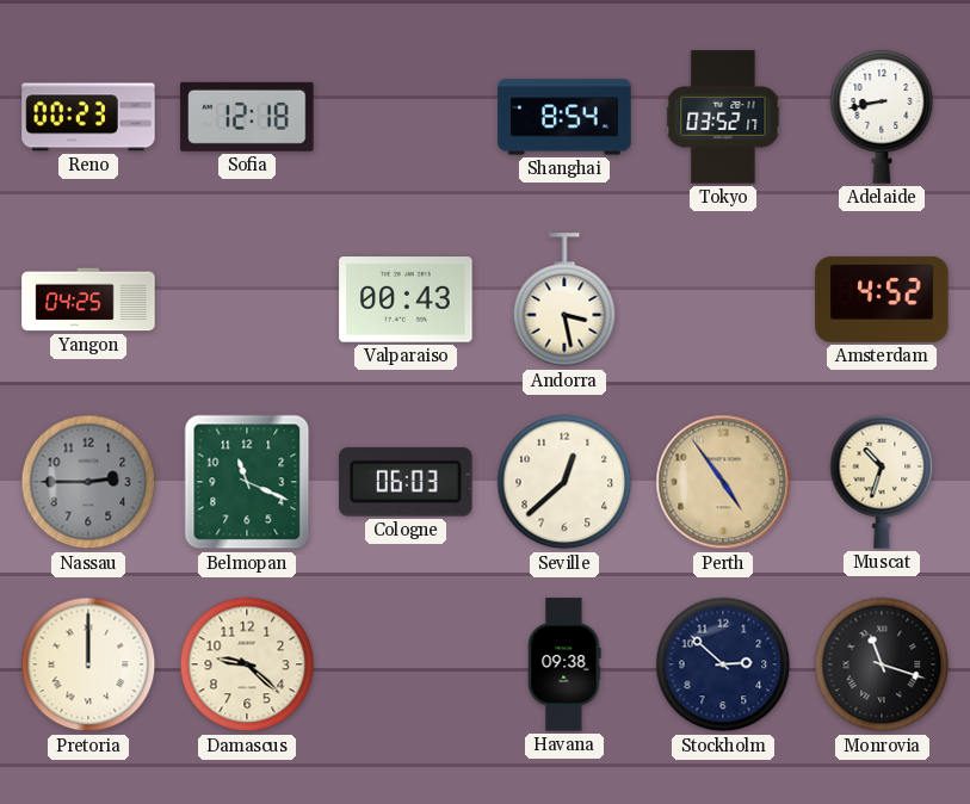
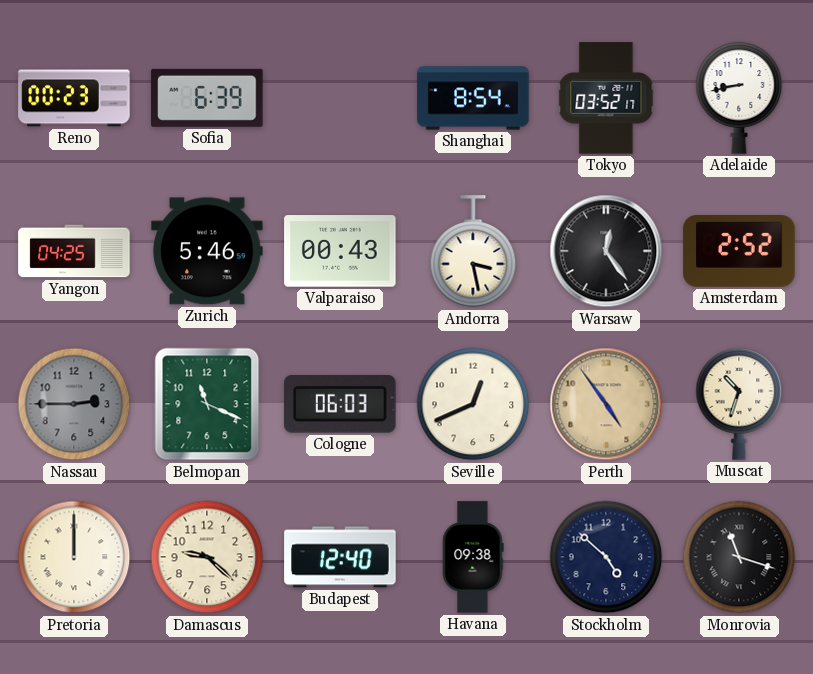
Sofia: 12:18 -> 6:39
Zurich: none -> 5:46
Warsaw: none -> 12:24
Amsterdam: 4:52 -> 2:52
Seville: 12:38 -> 12:41
Budapest: none -> 12:40
Stockholm: 2:52 -> 4:52
